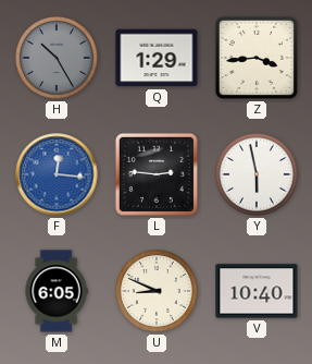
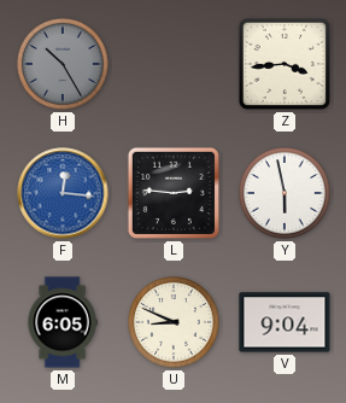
Q: 1:29 -> none
V: 10:40 -> 9:04
